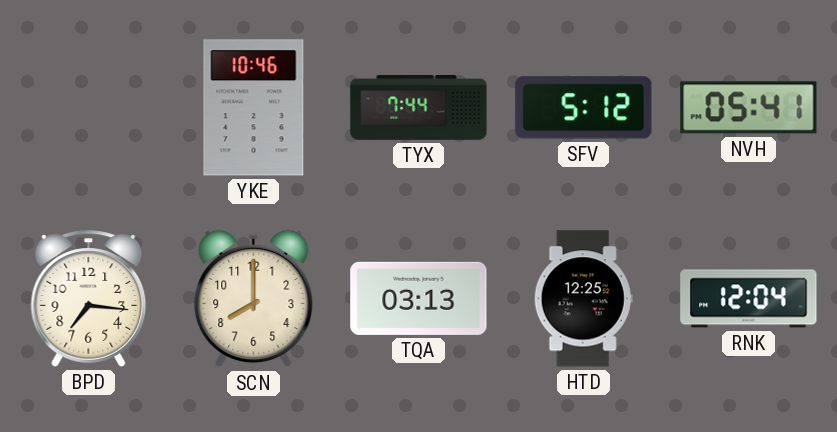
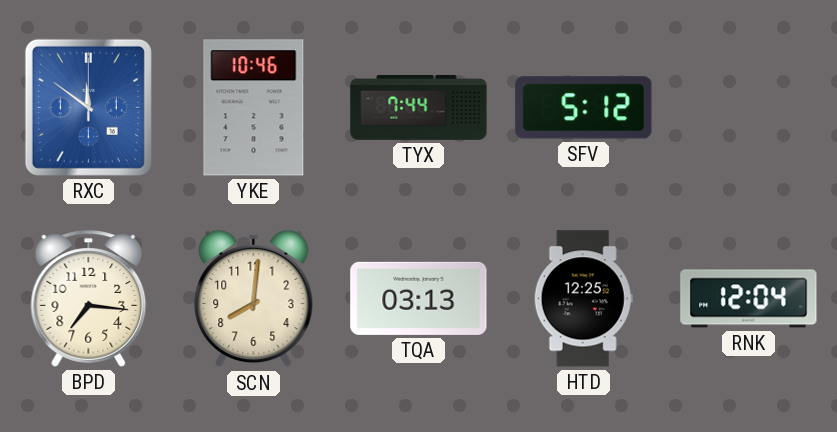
RXC: none -> 11:51
NVH: 05:41 -> none
SCN: 8:00 -> 8:01
